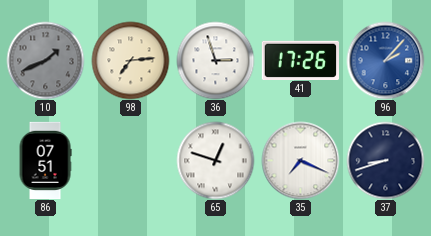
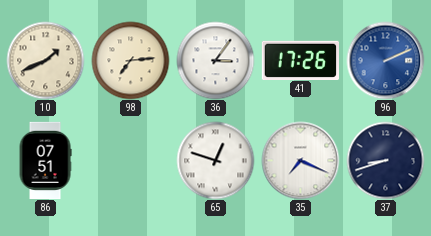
10 dial: grey -> cream
36: 2:57 -> 3:06
96: 2:07 -> 2:11
